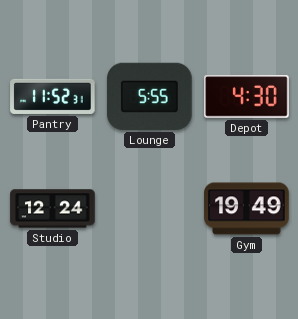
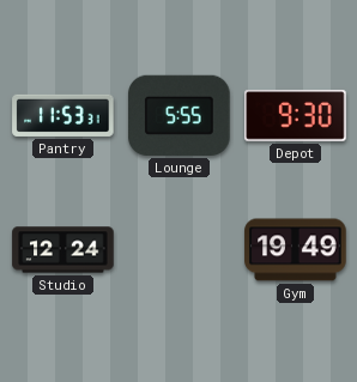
Pantry: 11:52 -> 11:53
Depot: 4:30 -> 9:30
